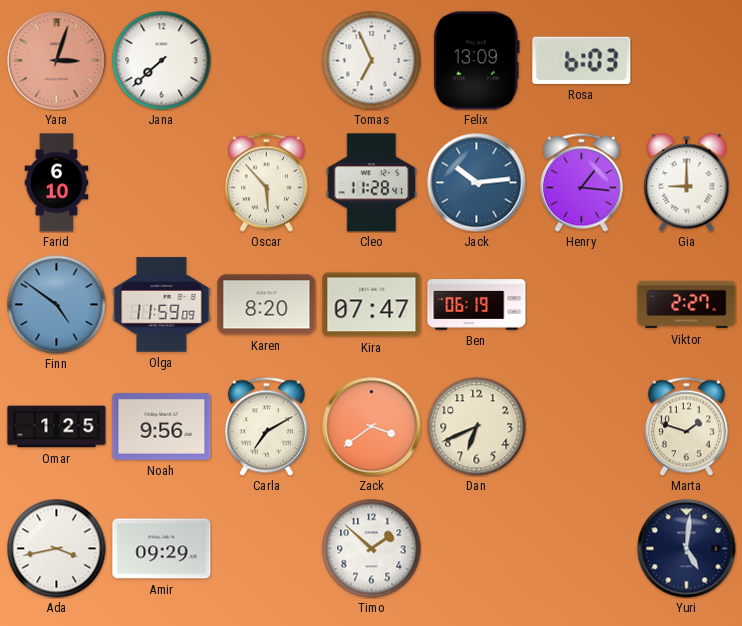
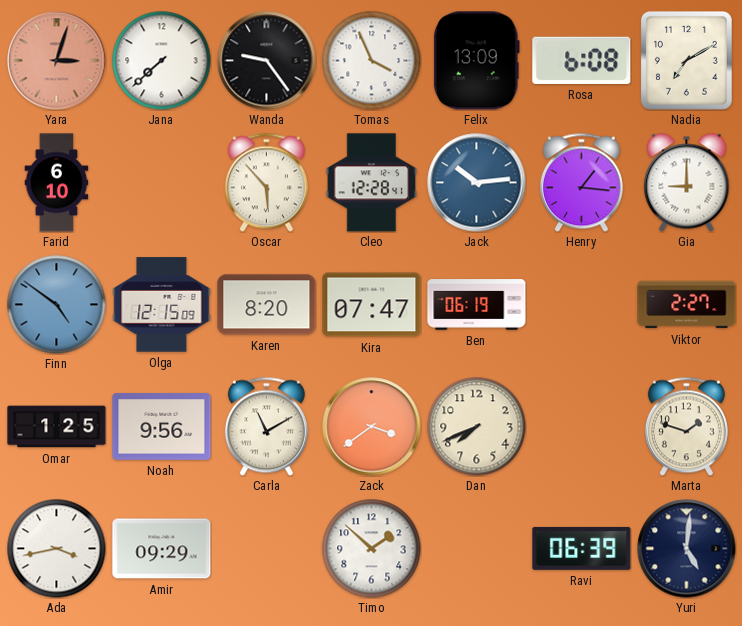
Wanda: none -> 9:24
Tomas: 6:56 -> 3:56
Rosa: 6:03 -> 6:08
Nadia: none -> 7:10
Cleo: 11:28 -> 12:28
Olga: 11:59 -> 12:15
Carla: 7:10 -> 11:10
Dan: 6:41 -> 7:41
Ravi: none -> 06:39
